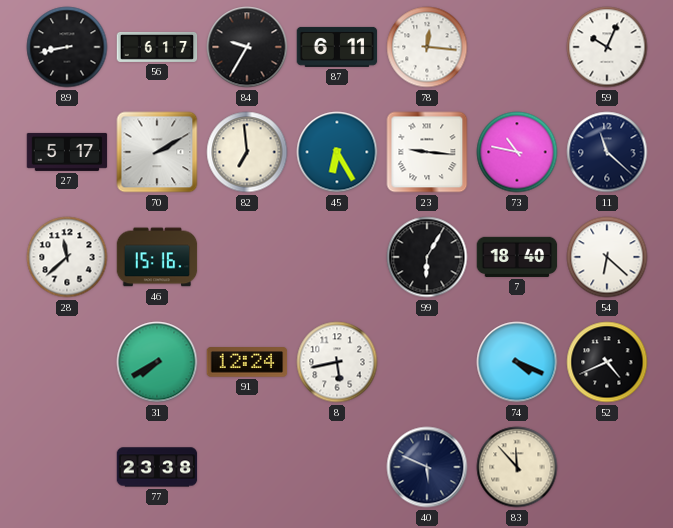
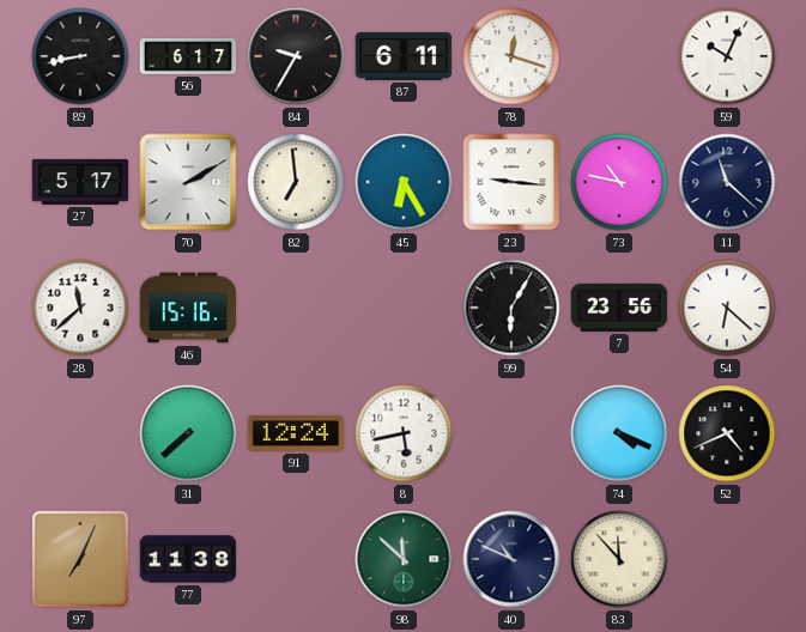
78: 12:16 -> 12:18
7: 18:40 -> 23:56
31: 7:40 -> 7:38
97: none -> 7:04
77: 23:38 -> 11:38
98: none -> 11:52
40: 5:49 -> 10:49
